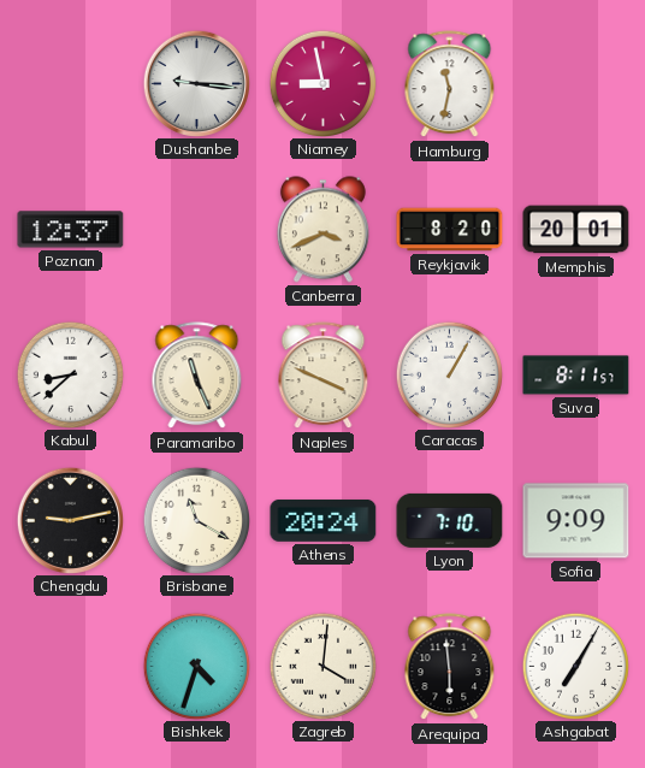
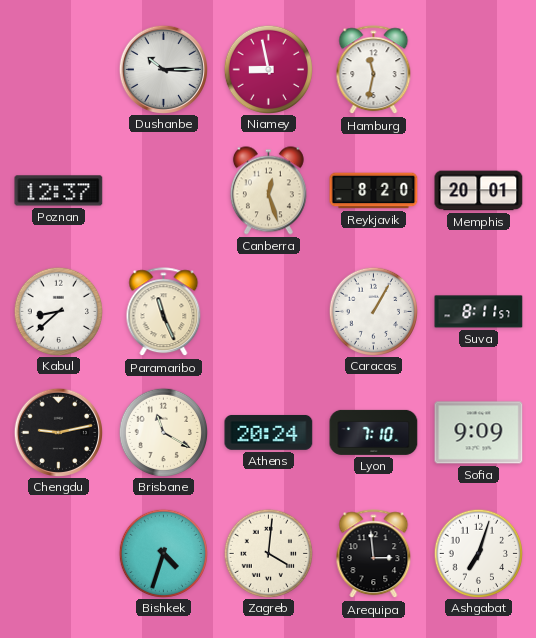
Dushanbe: 9:16 -> 10:15
Canberra: 3:41 -> 12:27
Naples: 3:49 -> none
Arequipa: 5:59 -> 2:59
Ashgabat: 7:05 -> 7:03
